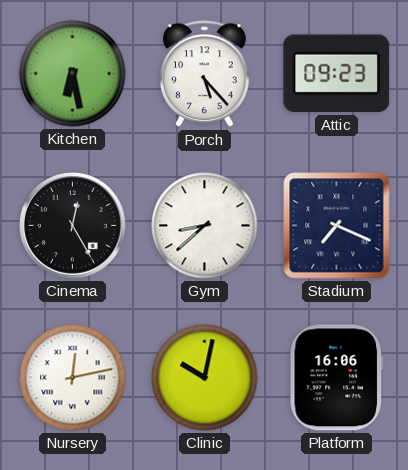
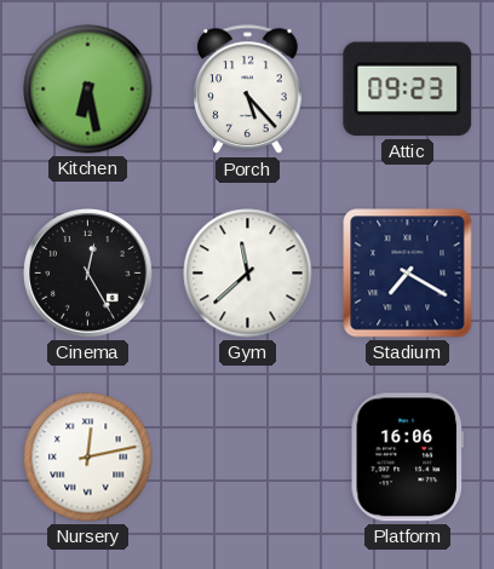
Gym: 8:38 -> 11:38
Stadium: 7:19 -> 7:20
Clinic: 10:02 -> none
